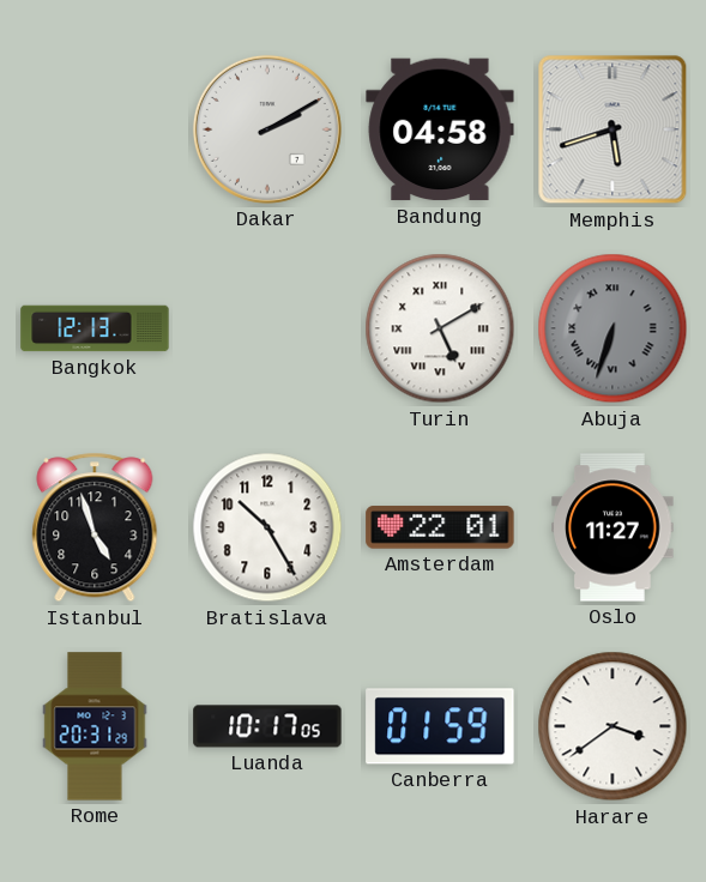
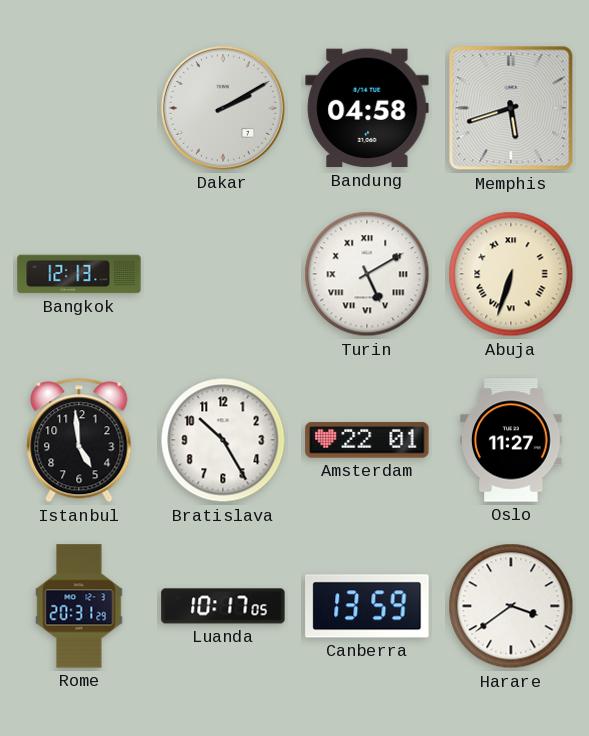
Abuja dial: grey -> cream
Istanbul: 4:57 -> 4:59
Canberra: 01:59 -> 13:59
